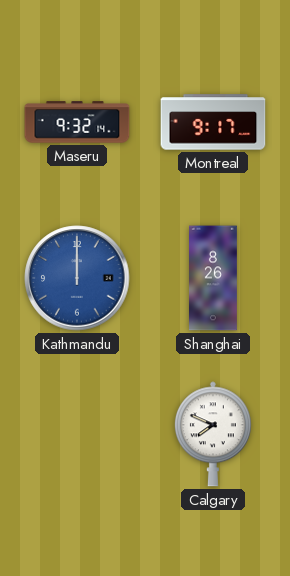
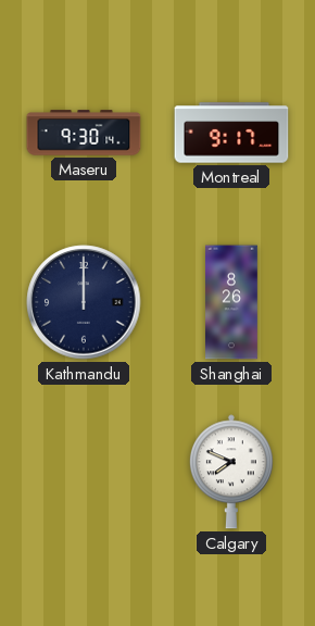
Maseru: 9:32 -> 9:30
Kathmandu dial: blue -> navy
